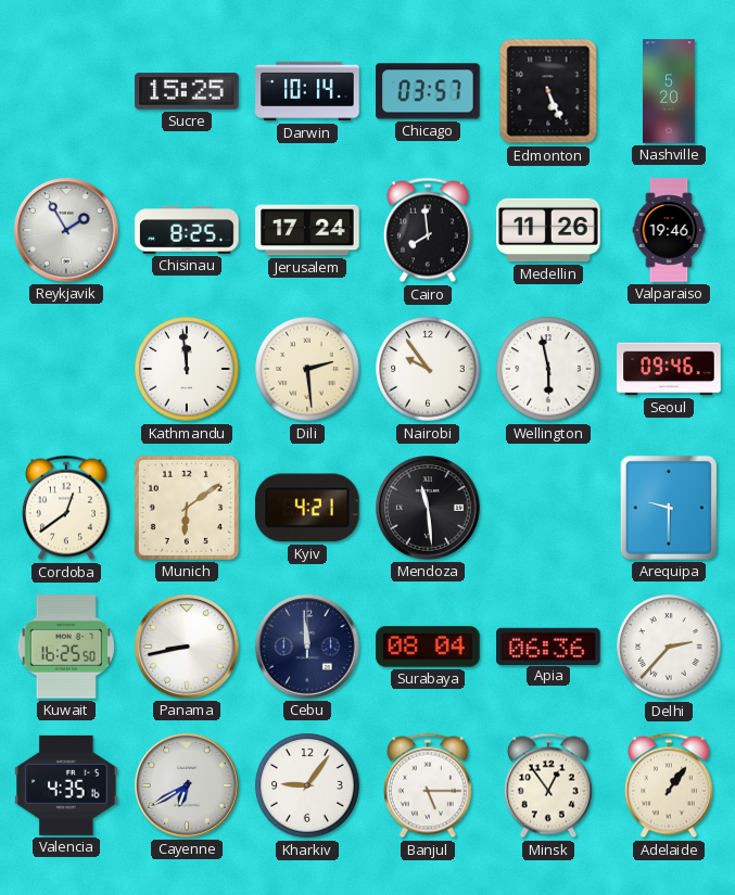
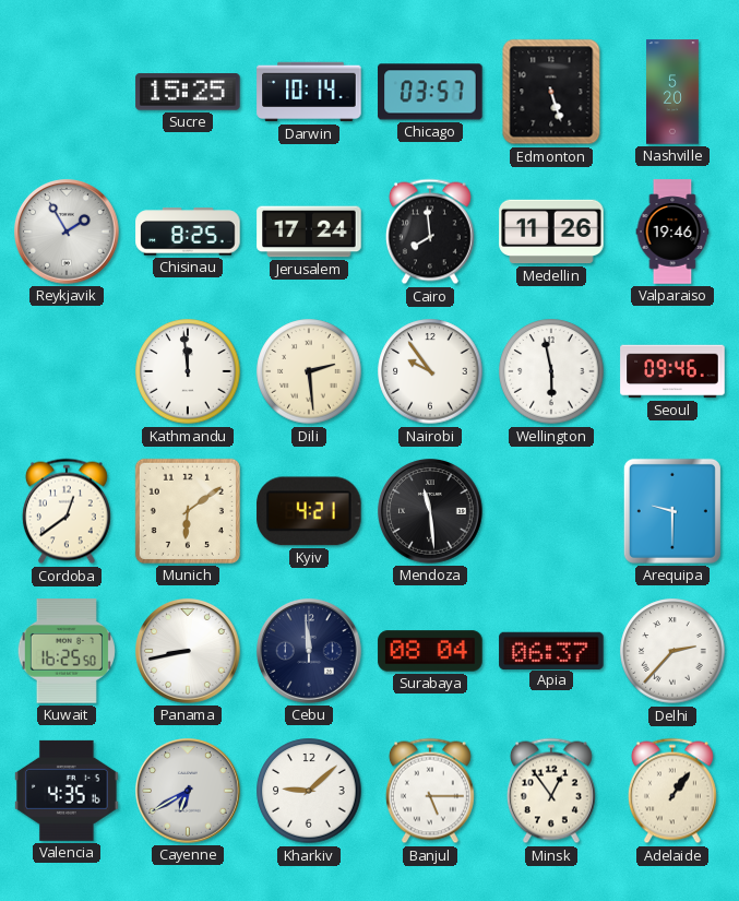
Edmonton: 5:26 -> 5:27
Apia: 06:36 -> 06:37
Kharkiv: 9:06 -> 9:08
